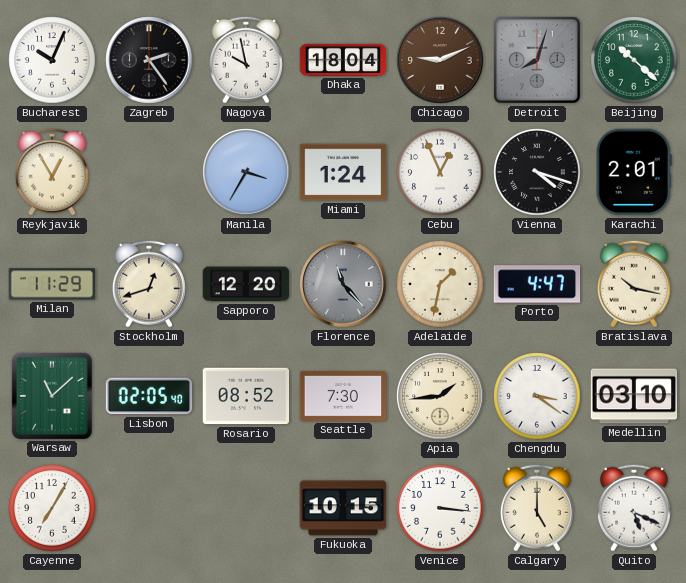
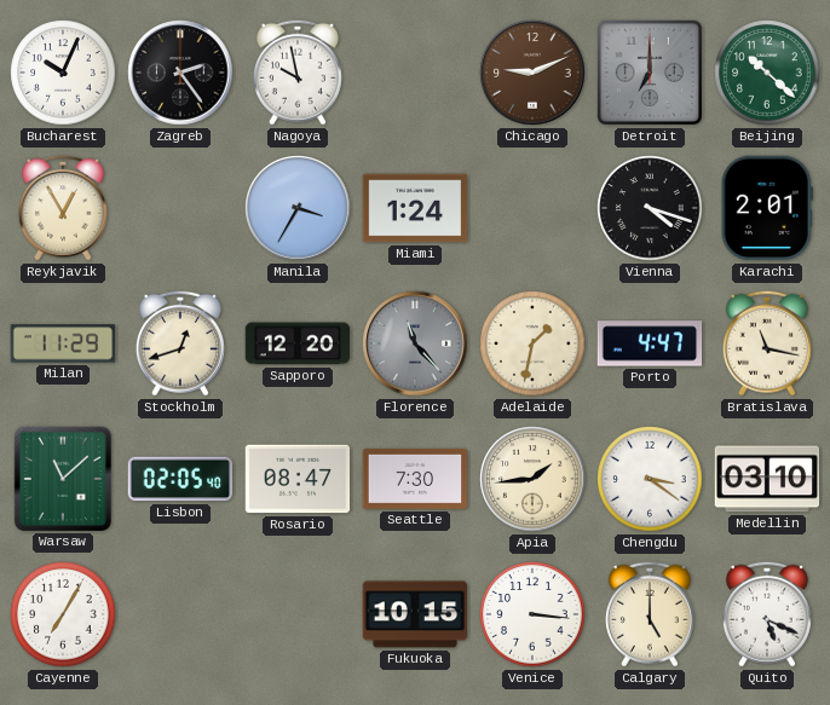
Dhaka: 18:04 -> none
Detroit: 8:03 -> 7:00
Cebu: 12:56 -> none
Bratislava: 10:17 -> 11:17
Rosario: 08:52 -> 08:47
